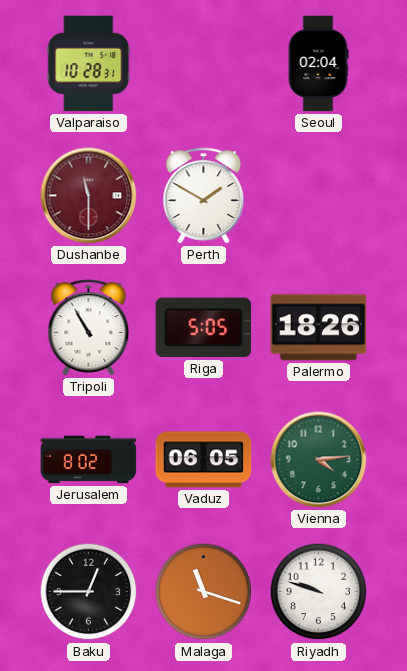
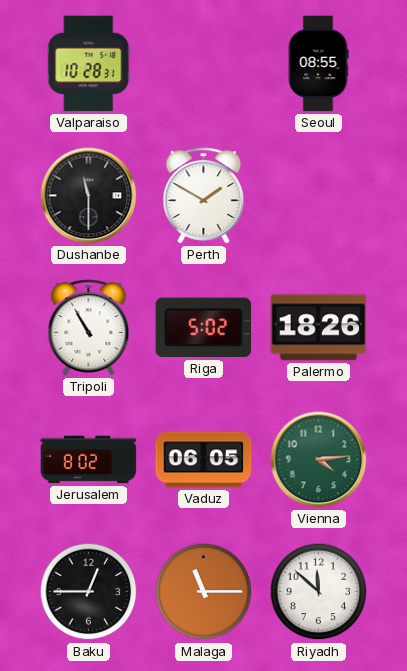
Seoul: 02:04 -> 08:55
Dushanbe dial: burgundy -> black
Riga: 5:05 -> 5:02
Malaga: 11:18 -> 11:15
Riyadh: 9:48 -> 11:52
